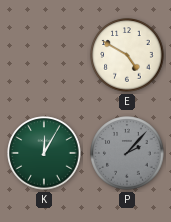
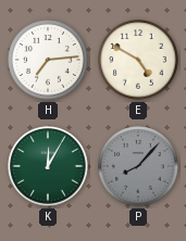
H: none -> 7:14
P: 2:07 -> 8:07
